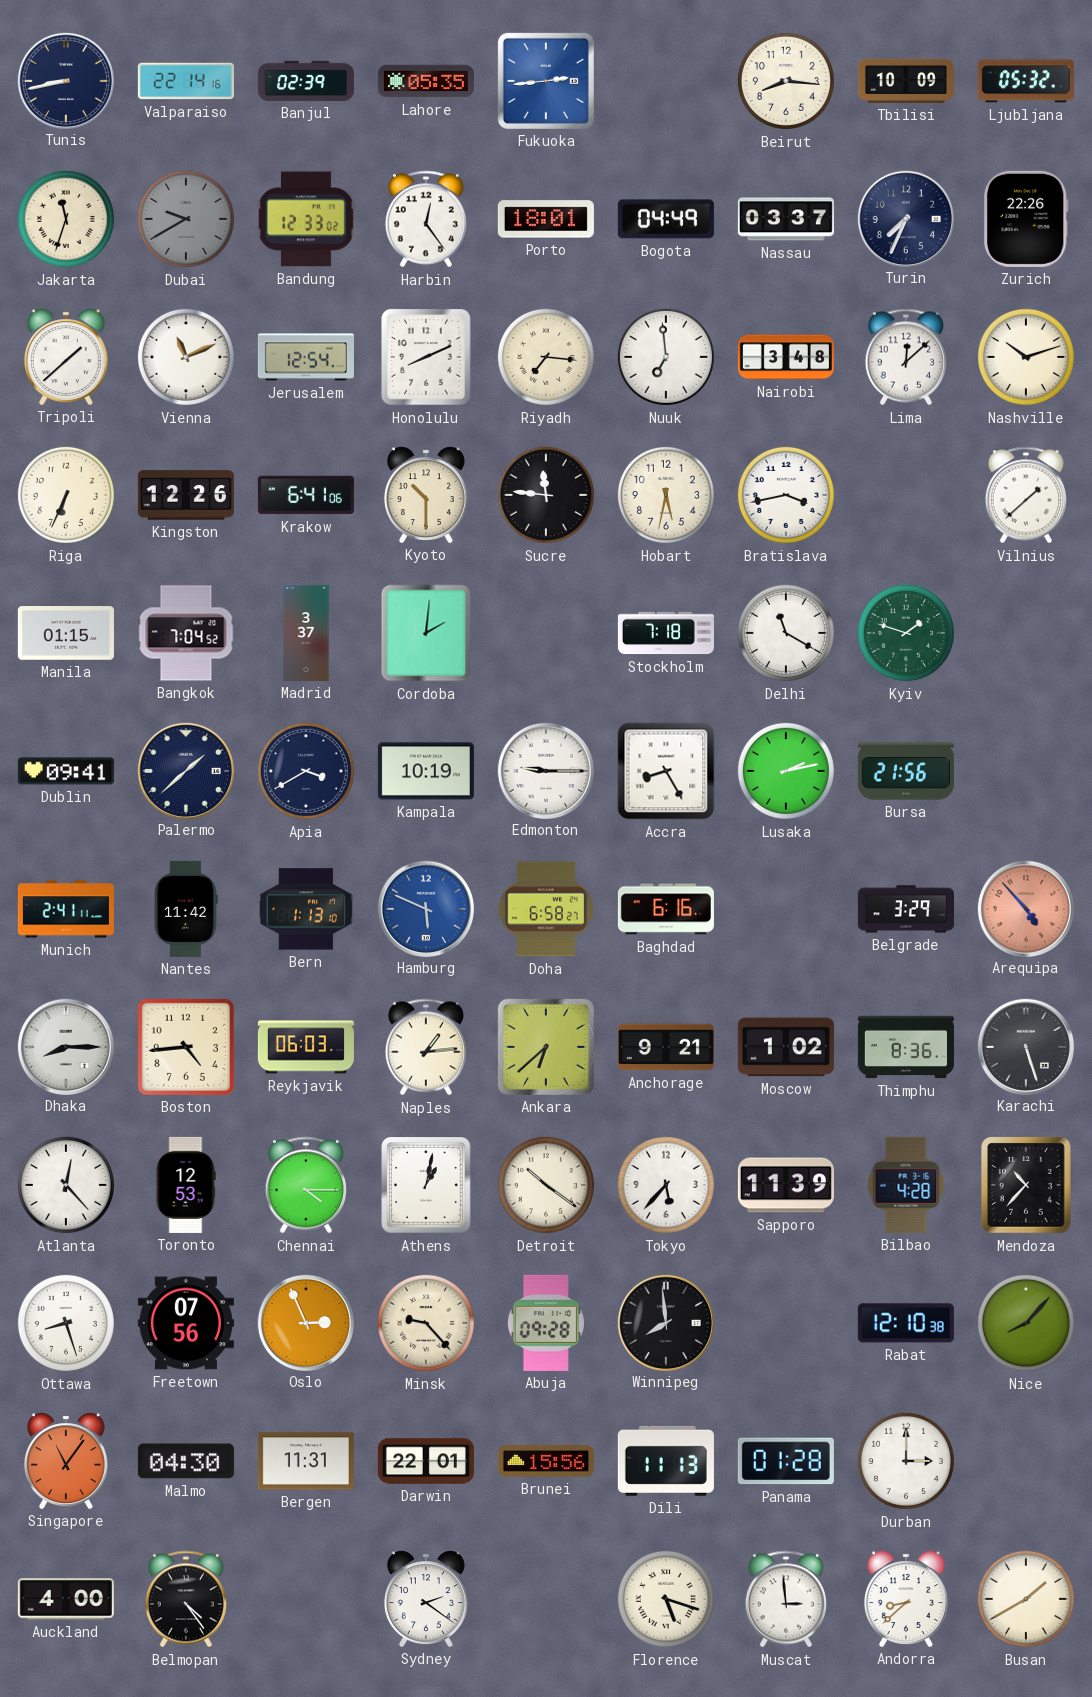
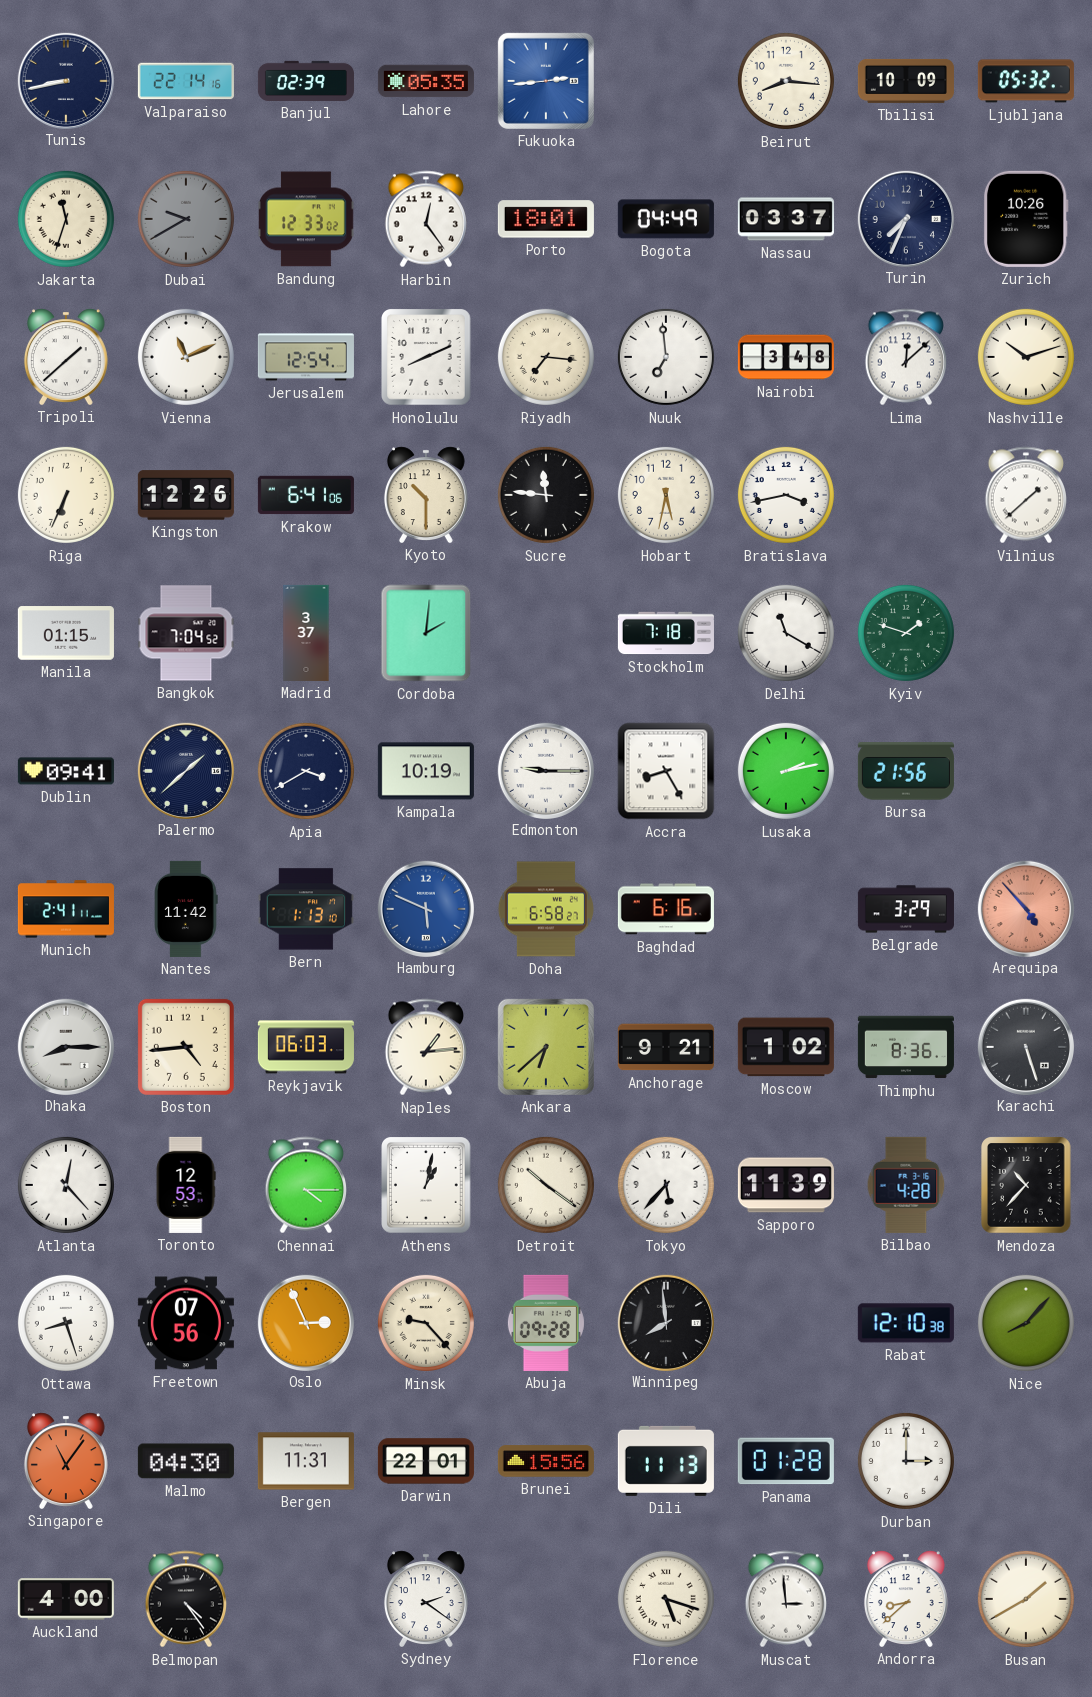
Zurich: 22:26 -> 10:26
